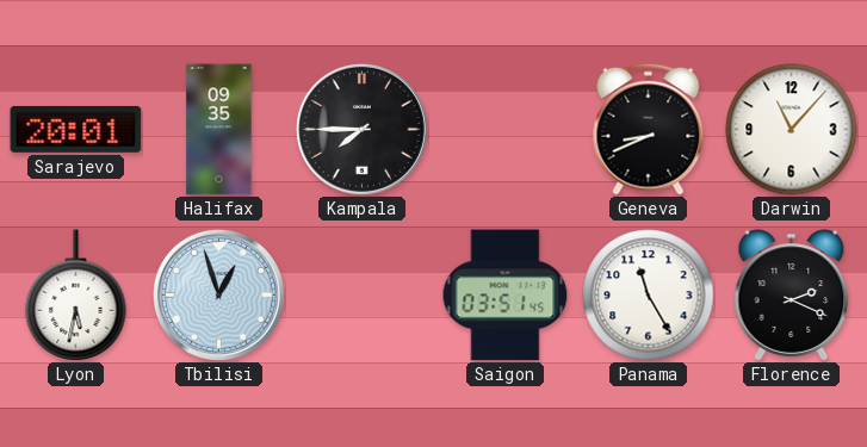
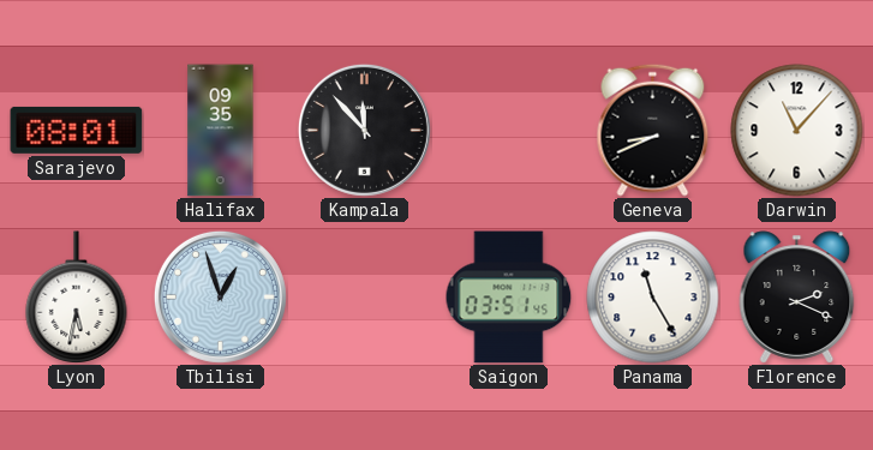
Sarajevo: 20:01 -> 08:01
Kampala: 7:45 -> 11:53
